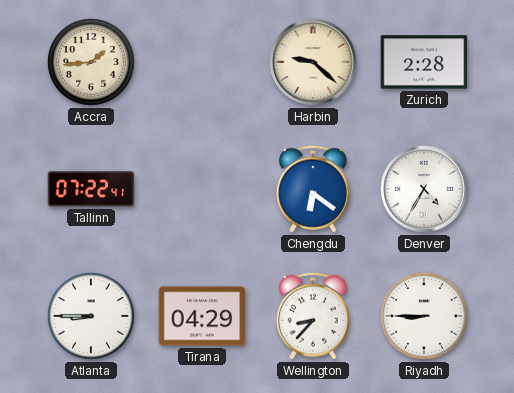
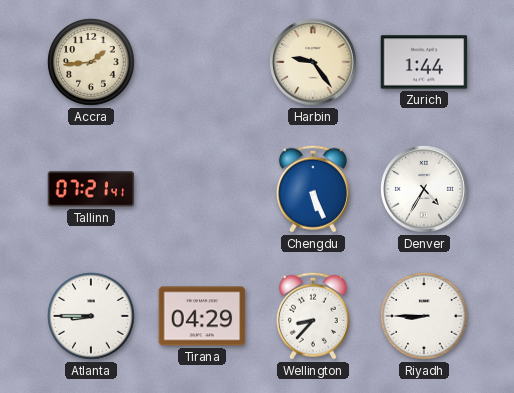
Harbin: 9:22 -> 9:24
Zurich: 2:28 -> 1:44
Tallinn: 07:22 -> 07:21
Chengdu: 6:21 -> 5:26
